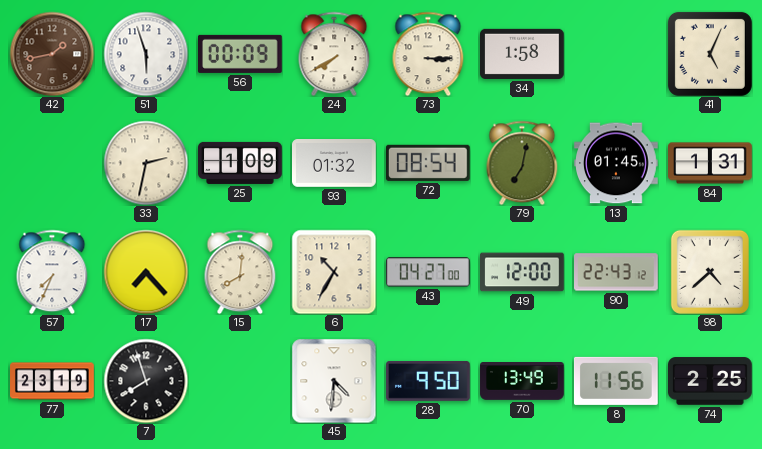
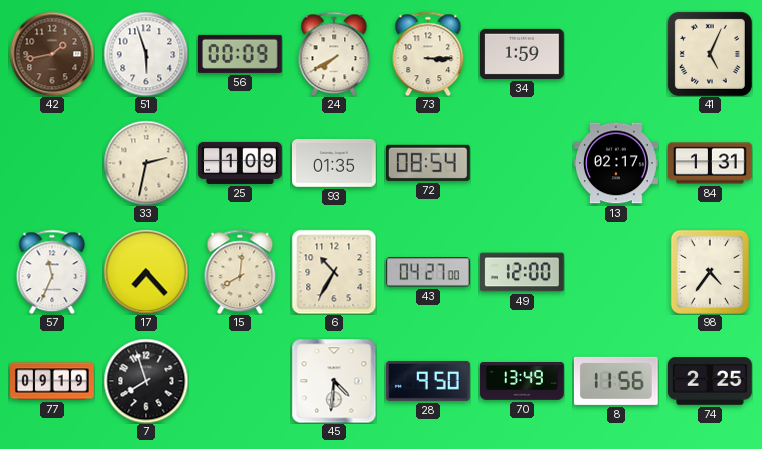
34: 1:58 -> 1:59
93: 01:32 -> 01:35
79: 7:02 -> none
13: 01:45 -> 02:17
57: 7:34 -> 11:34
90: 22:43 -> none
98: 4:38 -> 4:36
77: 23:19 -> 09:19
